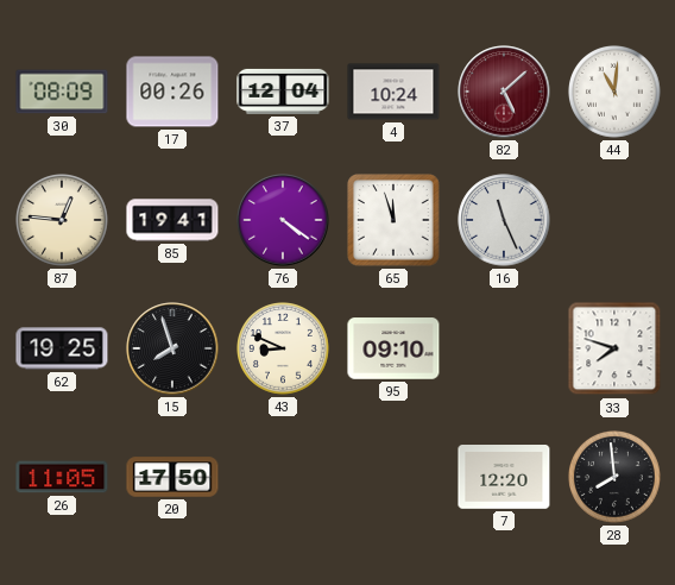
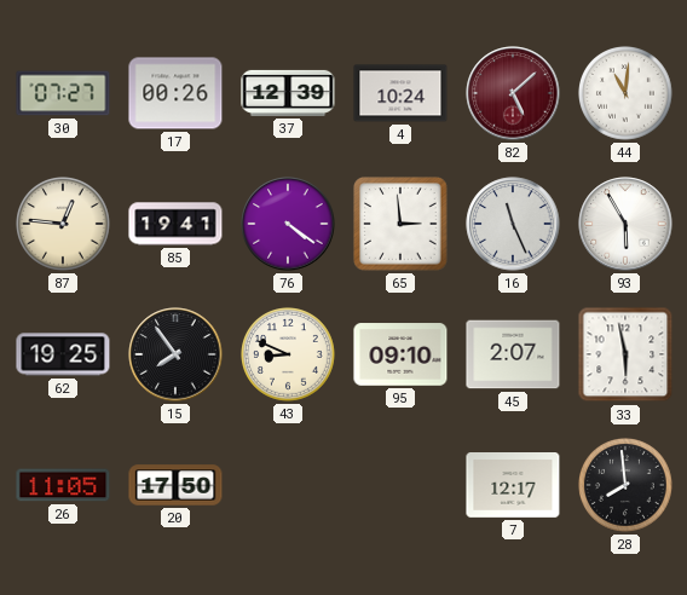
30: 08:09 -> 07:27
37: 12:04 -> 12:39
65: 11:57 -> 2:59
93: none -> 5:55
15: 7:57 -> 7:54
45: none -> 2:07
33: 7:48 -> 5:58
7: 12:20 -> 12:17
